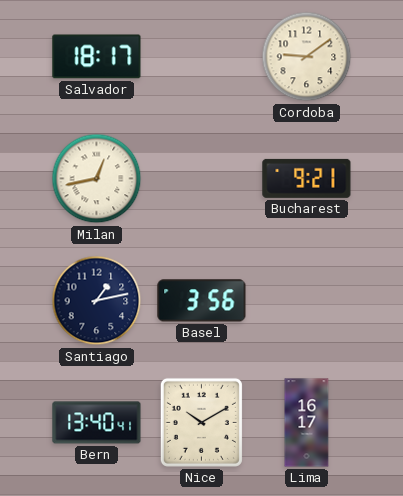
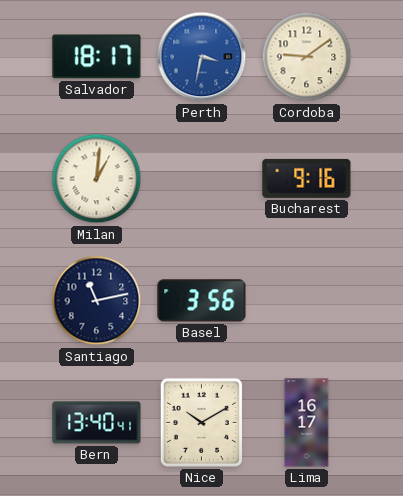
Perth: none -> 3:32
Milan: 12:43 -> 1:01
Bucharest: 9:21 -> 9:16
Santiago: 1:13 -> 11:13
